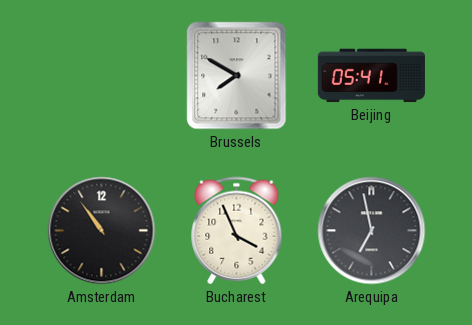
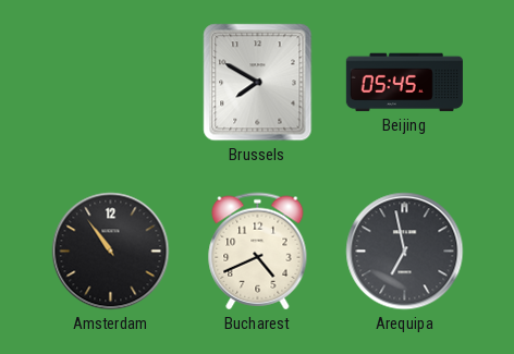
Beijing: 05:41 -> 05:45
Bucharest: 3:56 -> 4:41
